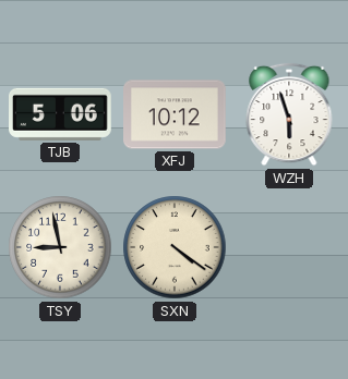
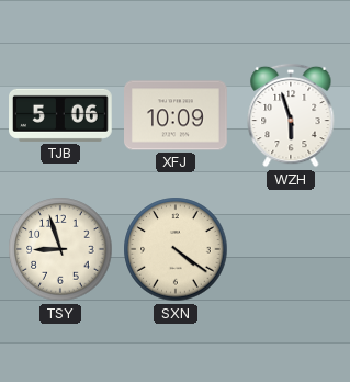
XFJ: 10:12 -> 10:09
TSY: 8:58 -> 8:57
